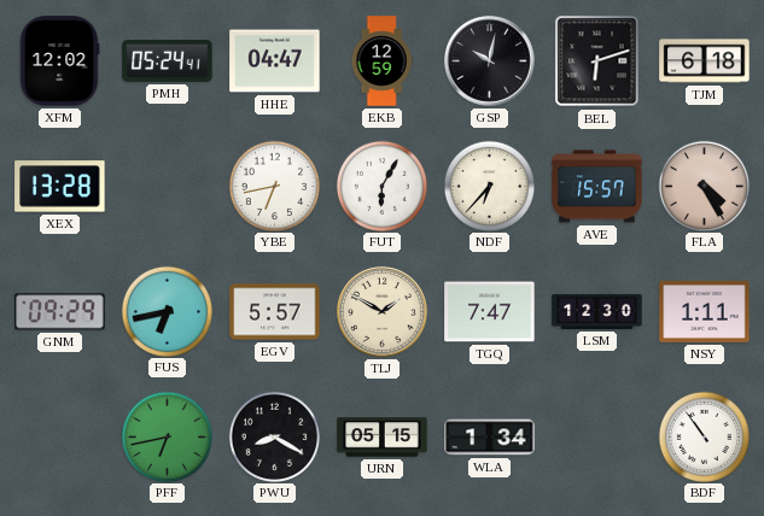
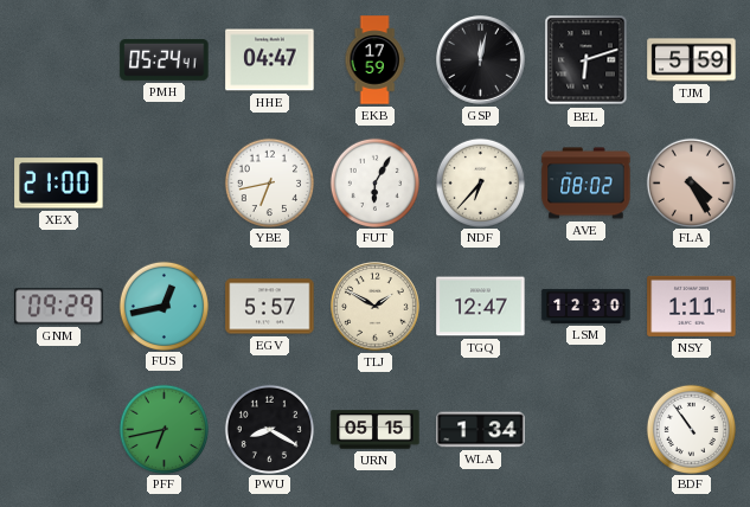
XFM: 12:02 -> none
EKB: 12:59 -> 17:59
GSP: 10:02 -> 12:02
TJM: 6:18 -> 5:59
XEX: 13:28 -> 21:00
AVE: 15:57 -> 08:02
FUS: 6:43 -> 12:43
TGQ: 7:47 -> 12:47
